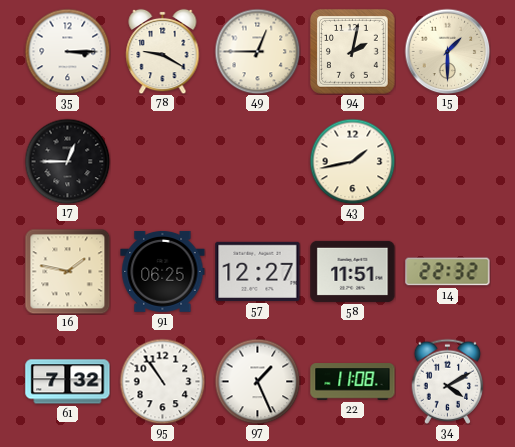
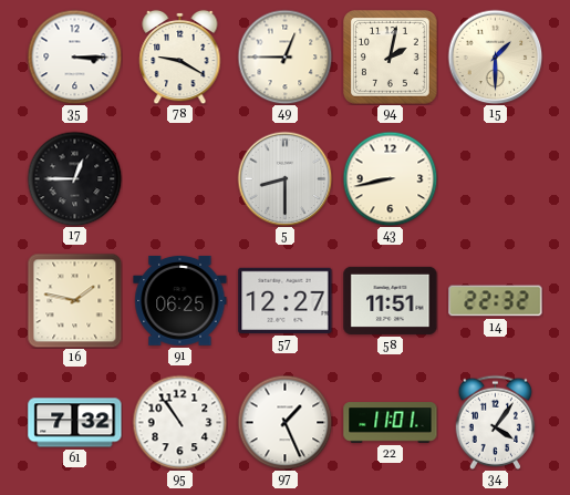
5: none -> 8:30
43: 1:43 -> 8:43
22: 11:08 -> 11:01
34: 4:10 -> 4:06
